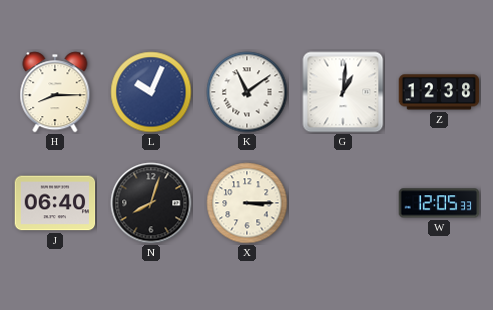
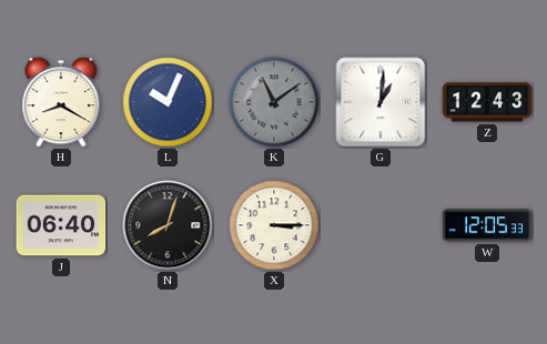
H: 8:15 -> 8:20
K dial: white -> grey
Z: 12:38 -> 12:43
